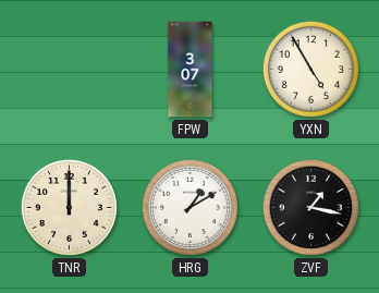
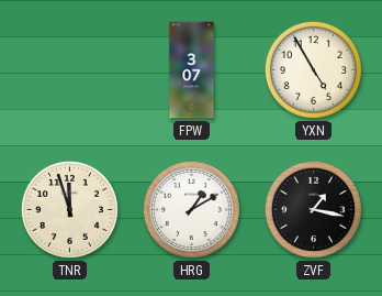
TNR: 12:00 -> 11:57
